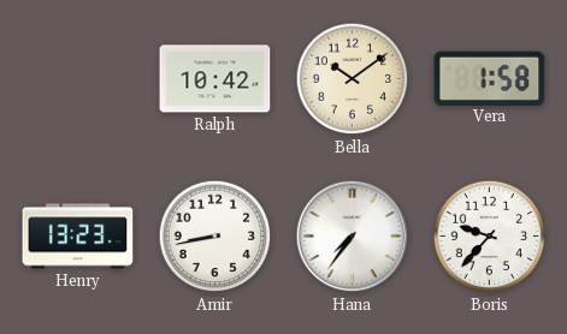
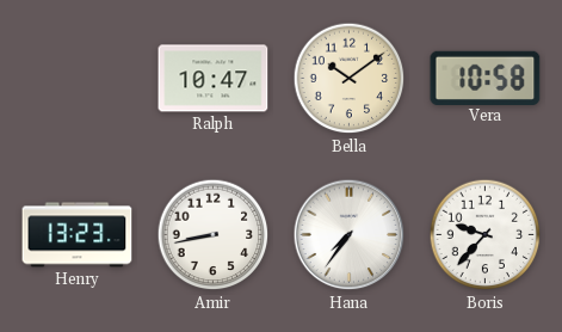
Ralph: 10:42 -> 10:47
Vera: 1:58 -> 10:58
